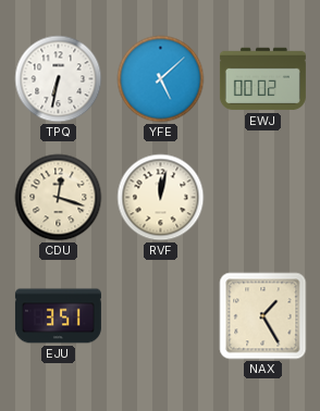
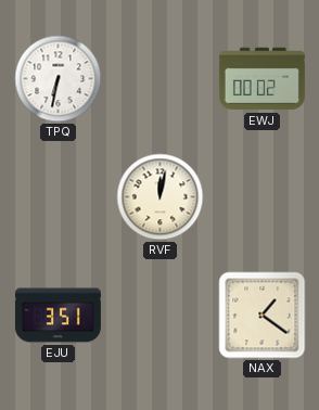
YFE: 5:08 -> none
CDU: 12:18 -> none
NAX: 1:25 -> 1:21
